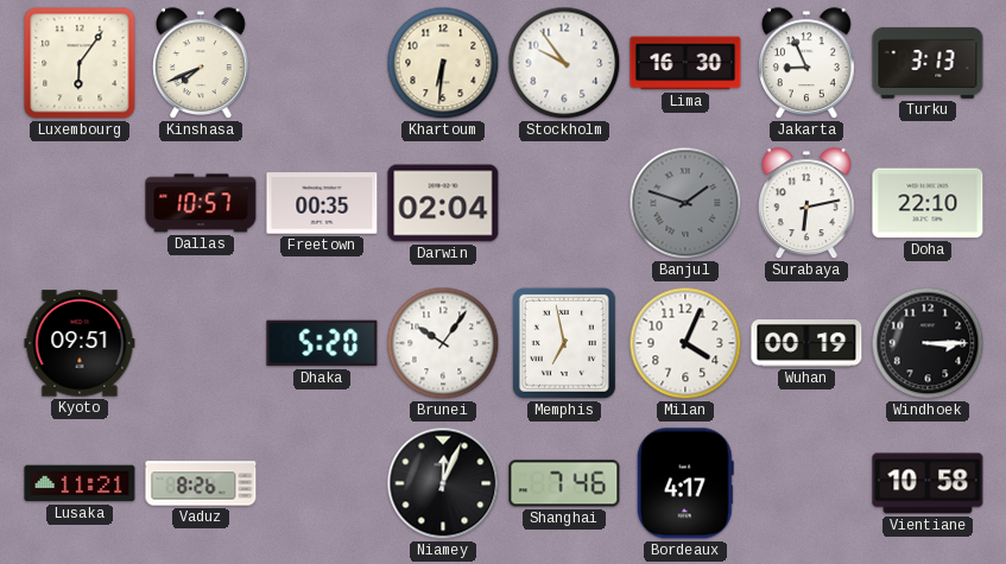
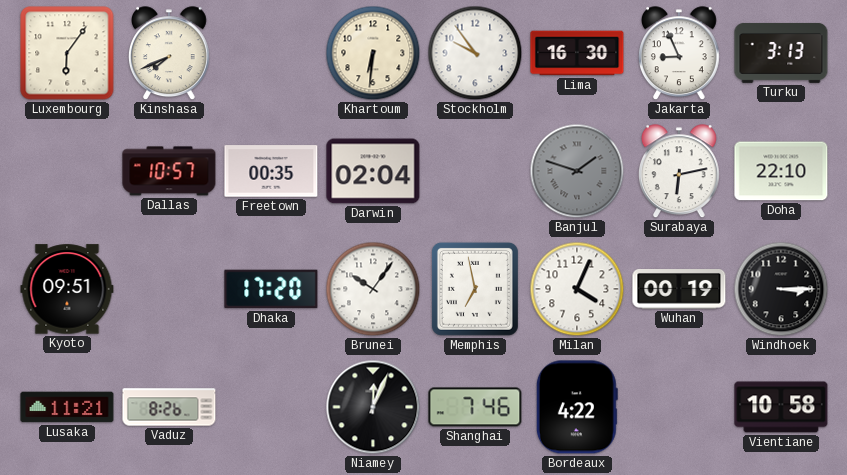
Dhaka: 5:20 -> 17:20
Bordeaux: 4:17 -> 4:22
